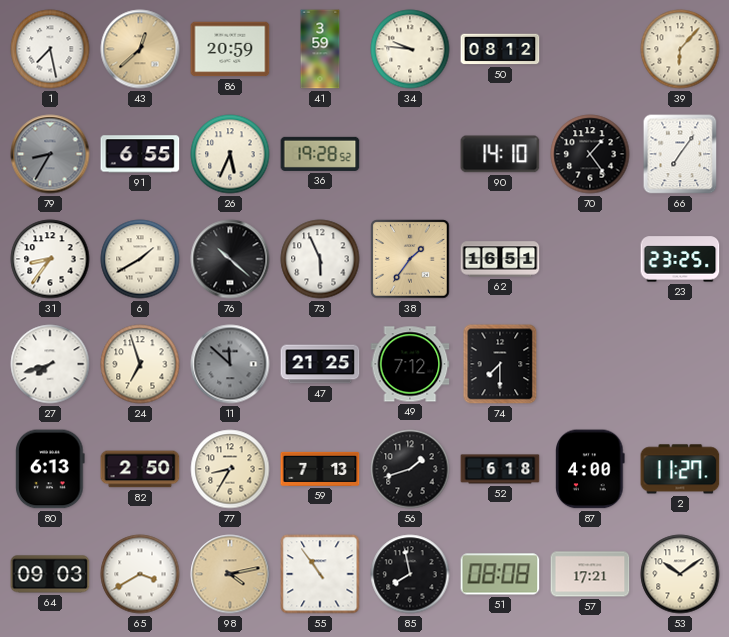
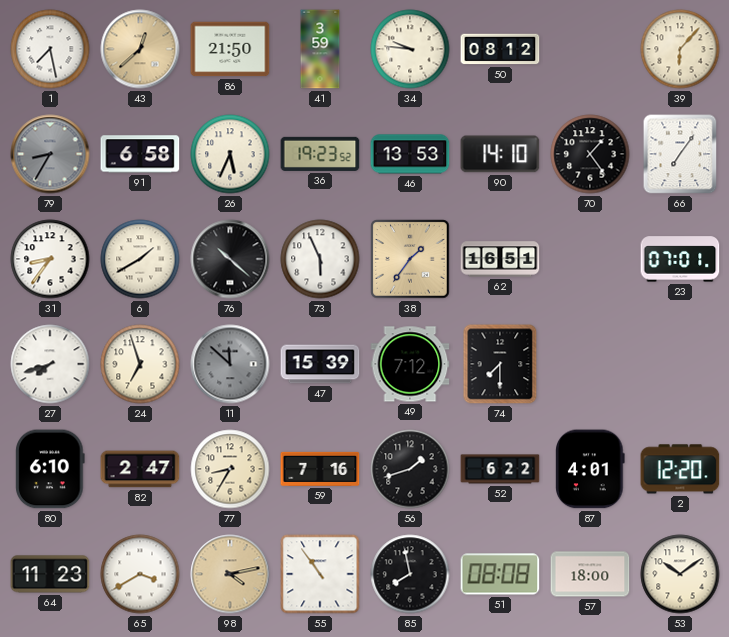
86: 20:59 -> 21:50
91: 6:55 -> 6:58
36: 19:28 -> 19:23
46: none -> 13:53
23: 23:25 -> 07:01
47: 21:25 -> 15:39
80: 6:13 -> 6:10
82: 2:50 -> 2:47
59: 7:13 -> 7:16
52: 6:18 -> 6:22
87: 4:00 -> 4:01
2: 11:27 -> 12:20
64: 09:03 -> 11:23
57: 17:21 -> 18:00
